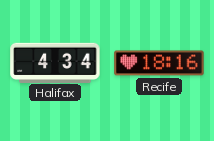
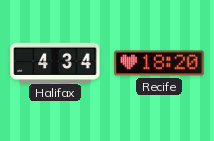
Recife: 18:16 -> 18:20
